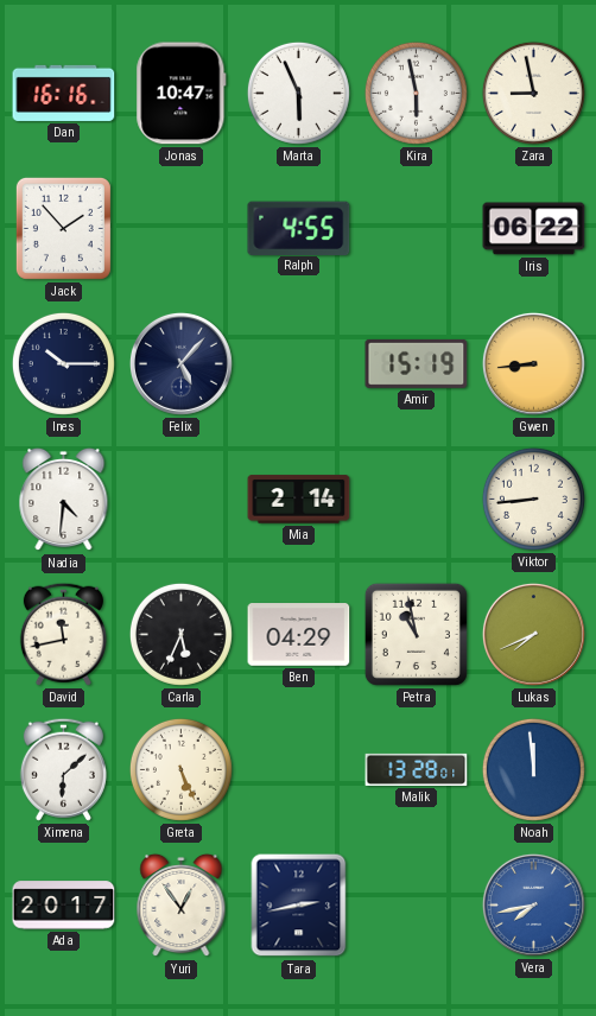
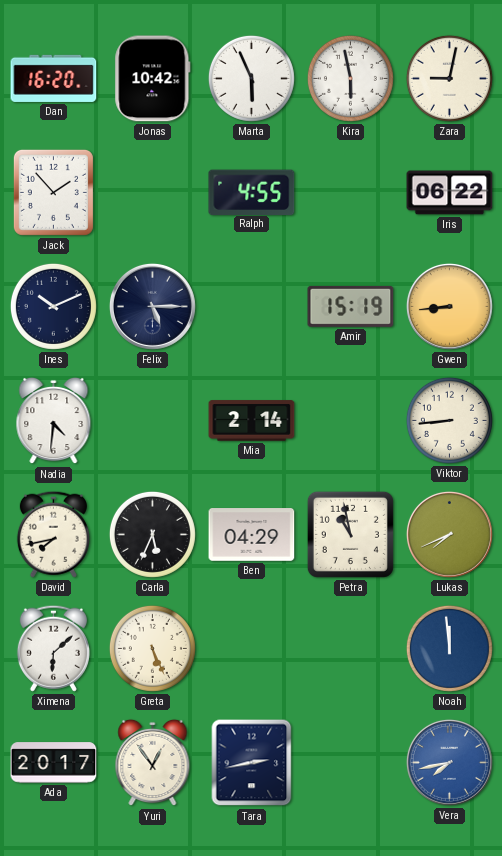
Dan: 16:16 -> 16:20
Jonas: 10:47 -> 10:42
Zara: 8:58 -> 9:02
Ines: 10:15 -> 10:11
Felix: 5:07 -> 5:15
David: 11:43 -> 7:43
Malik: 13:28 -> none
